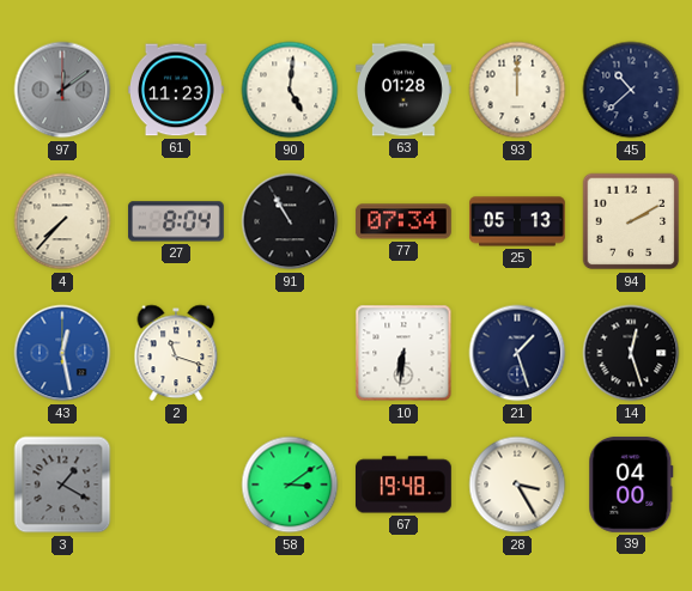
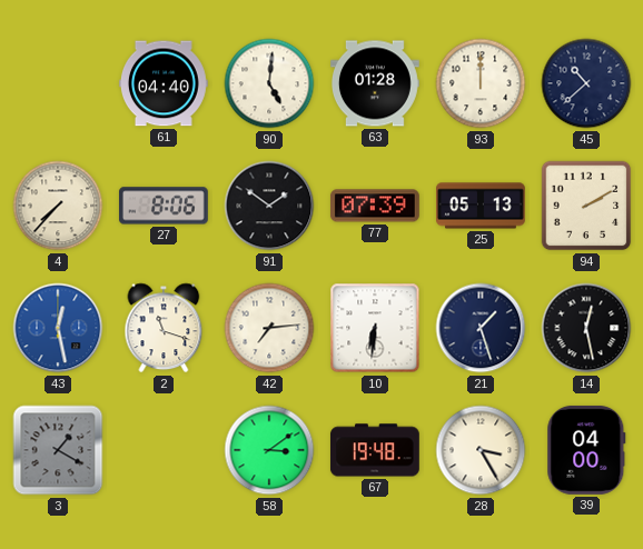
97: 12:09 -> none
61: 11:23 -> 04:40
27: 8:04 -> 8:06
91: 10:55 -> 1:51
77: 07:34 -> 07:39
42: none -> 7:14
14: 12:27 -> 12:28
